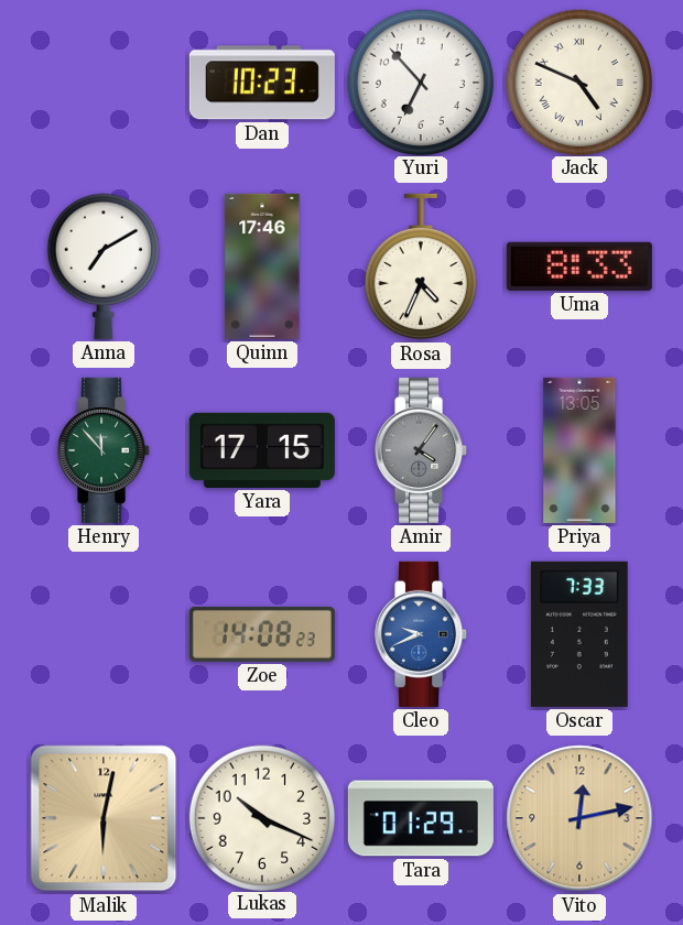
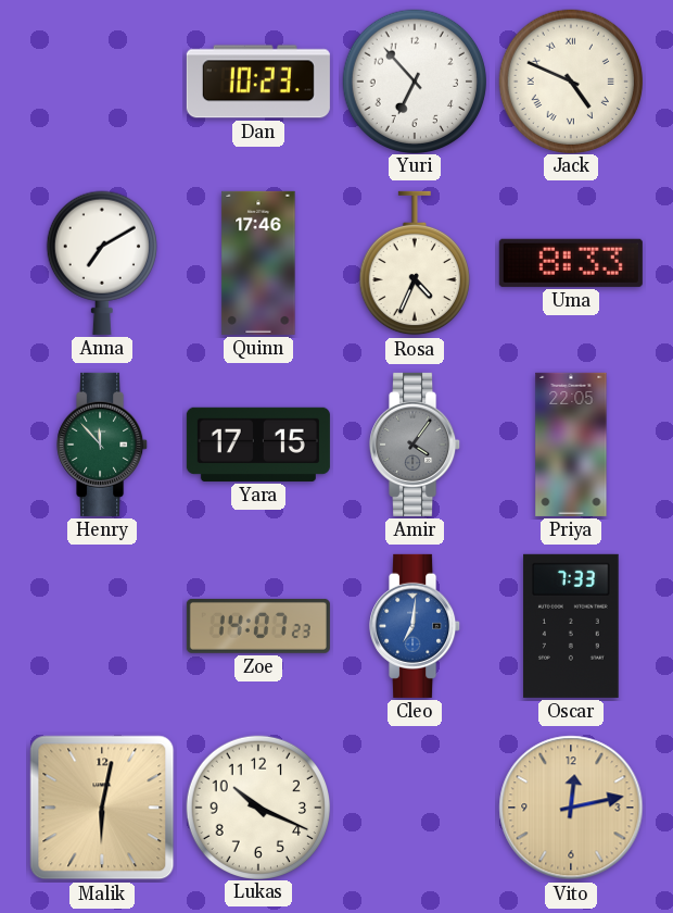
Priya: 13:05 -> 22:05
Zoe: 14:08 -> 14:07
Cleo: 9:41 -> 7:01
Tara: 01:29 -> none
